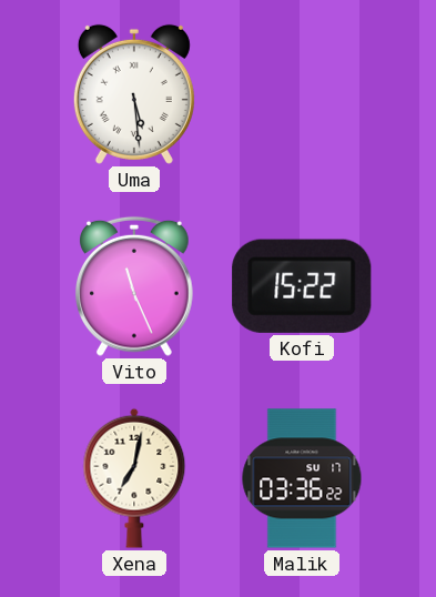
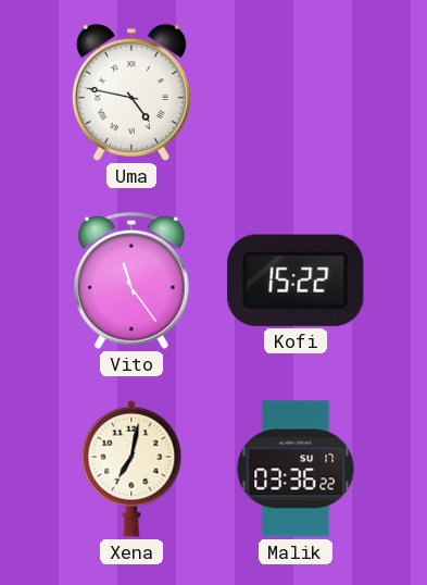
Uma: 5:29 -> 4:47
Vito: 11:26 -> 11:24
